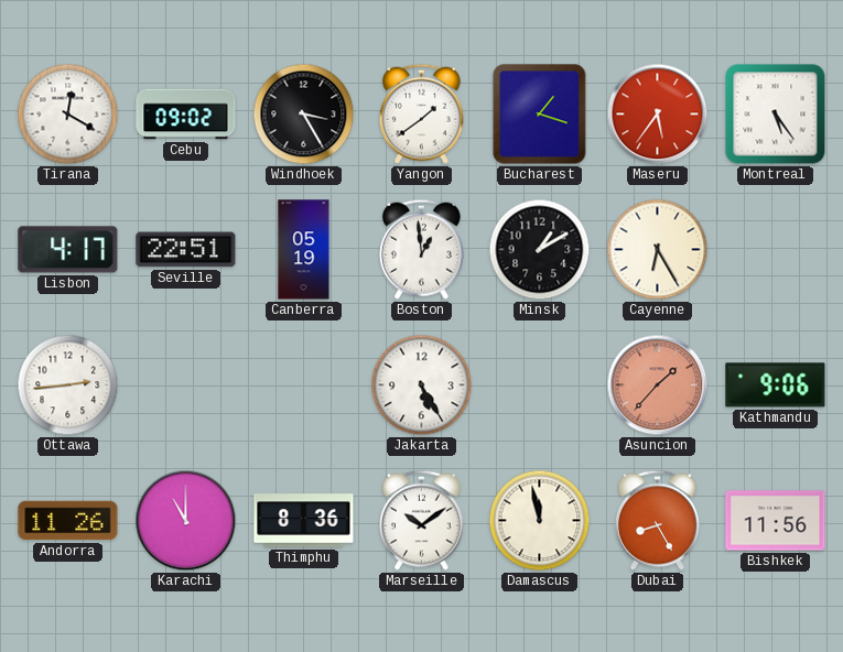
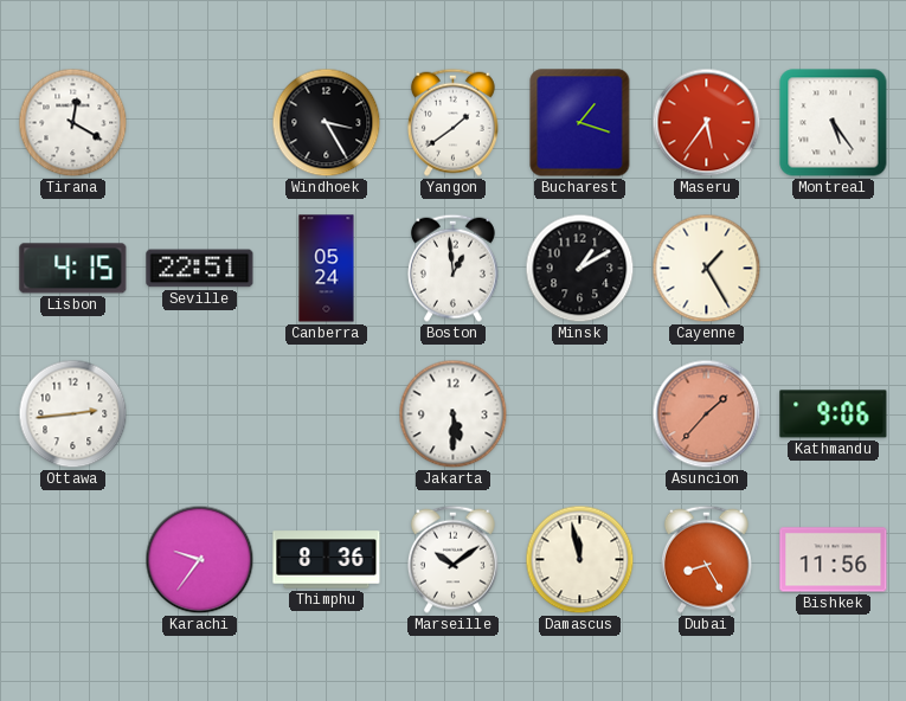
Cebu: 09:02 -> none
Lisbon: 4:17 -> 4:15
Canberra: 05:19 -> 05:24
Cayenne: 6:25 -> 1:25
Jakarta: 5:25 -> 5:30
Andorra: 11:26 -> none
Karachi: 11:00 -> 9:36
